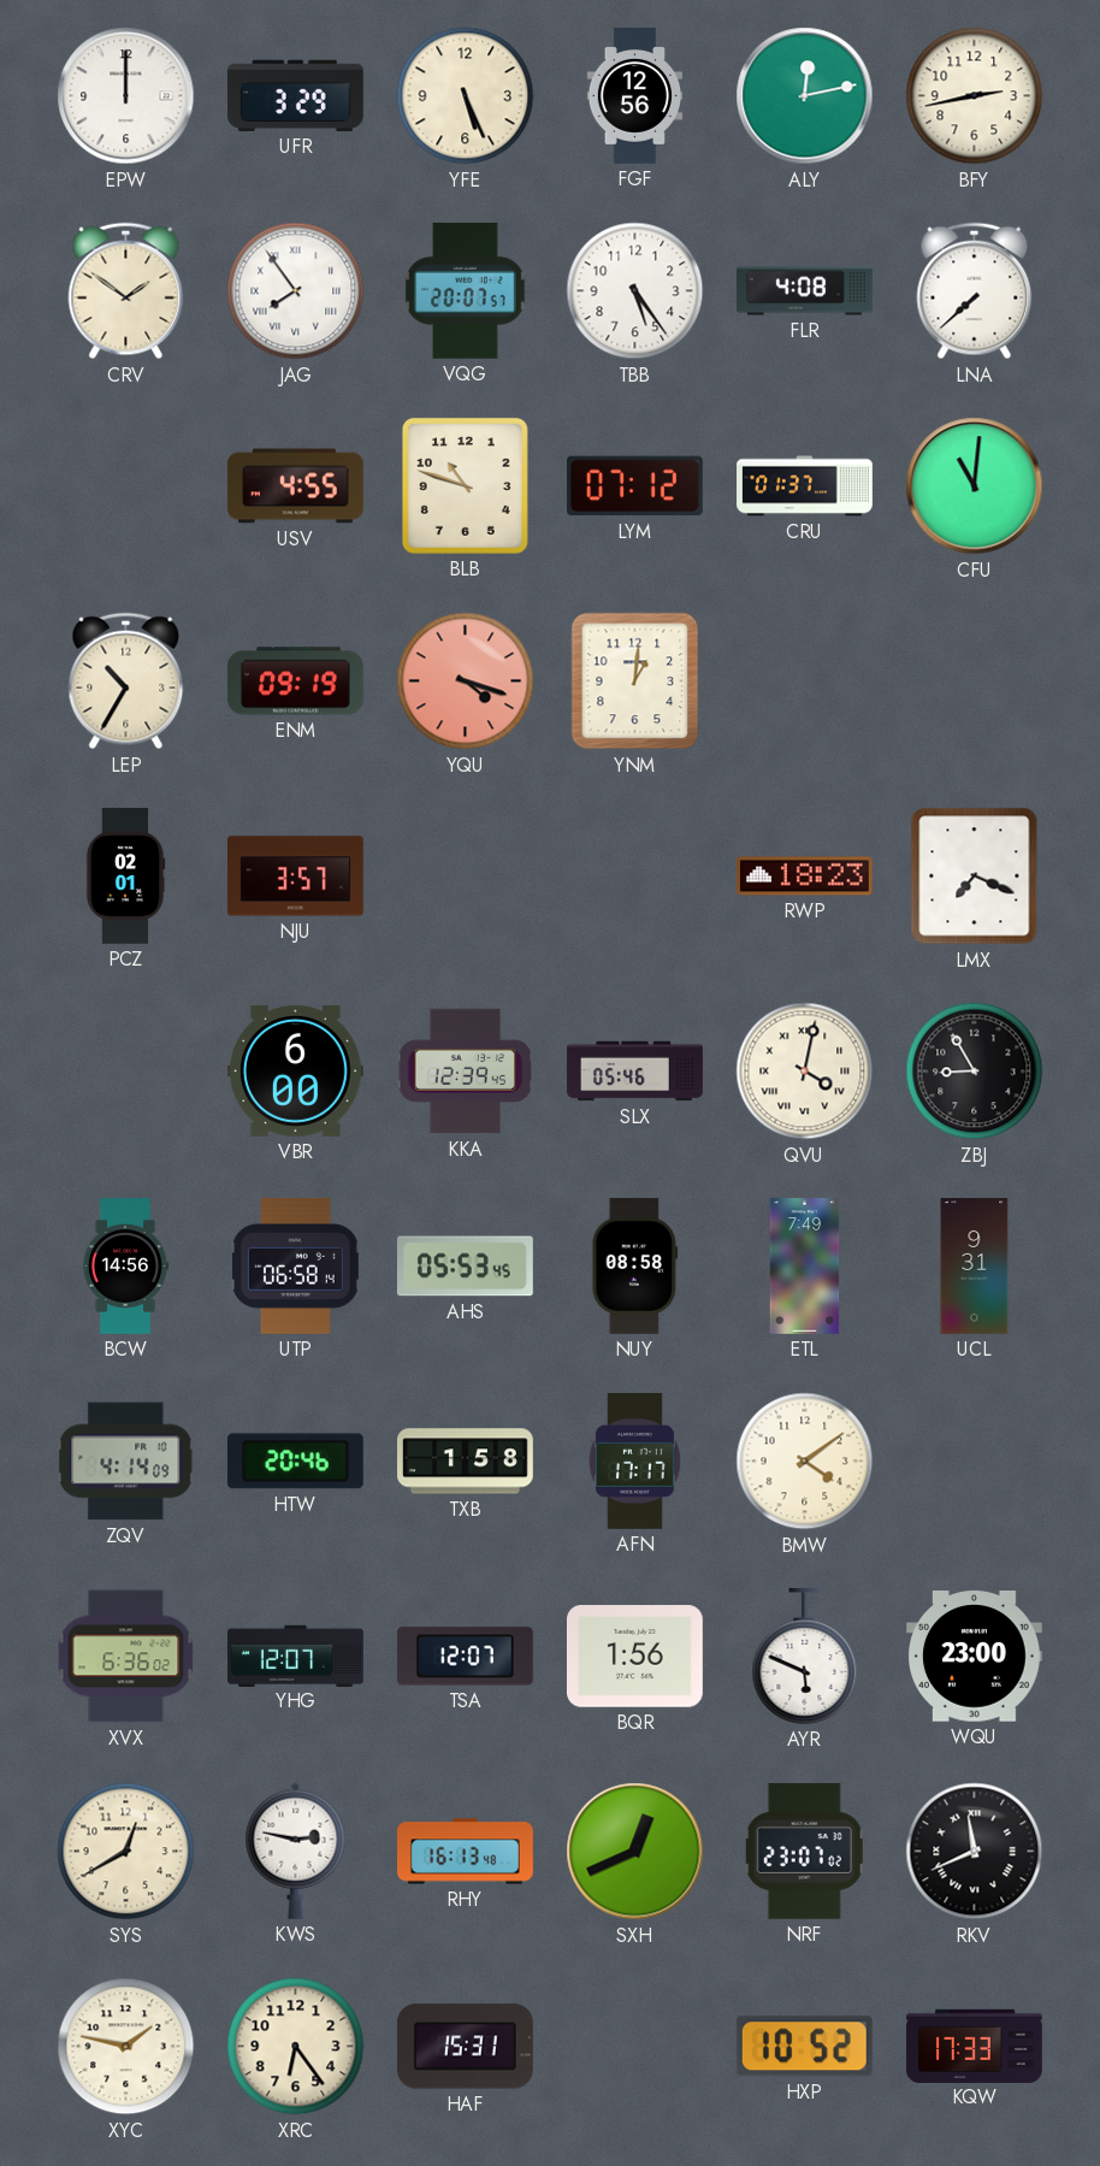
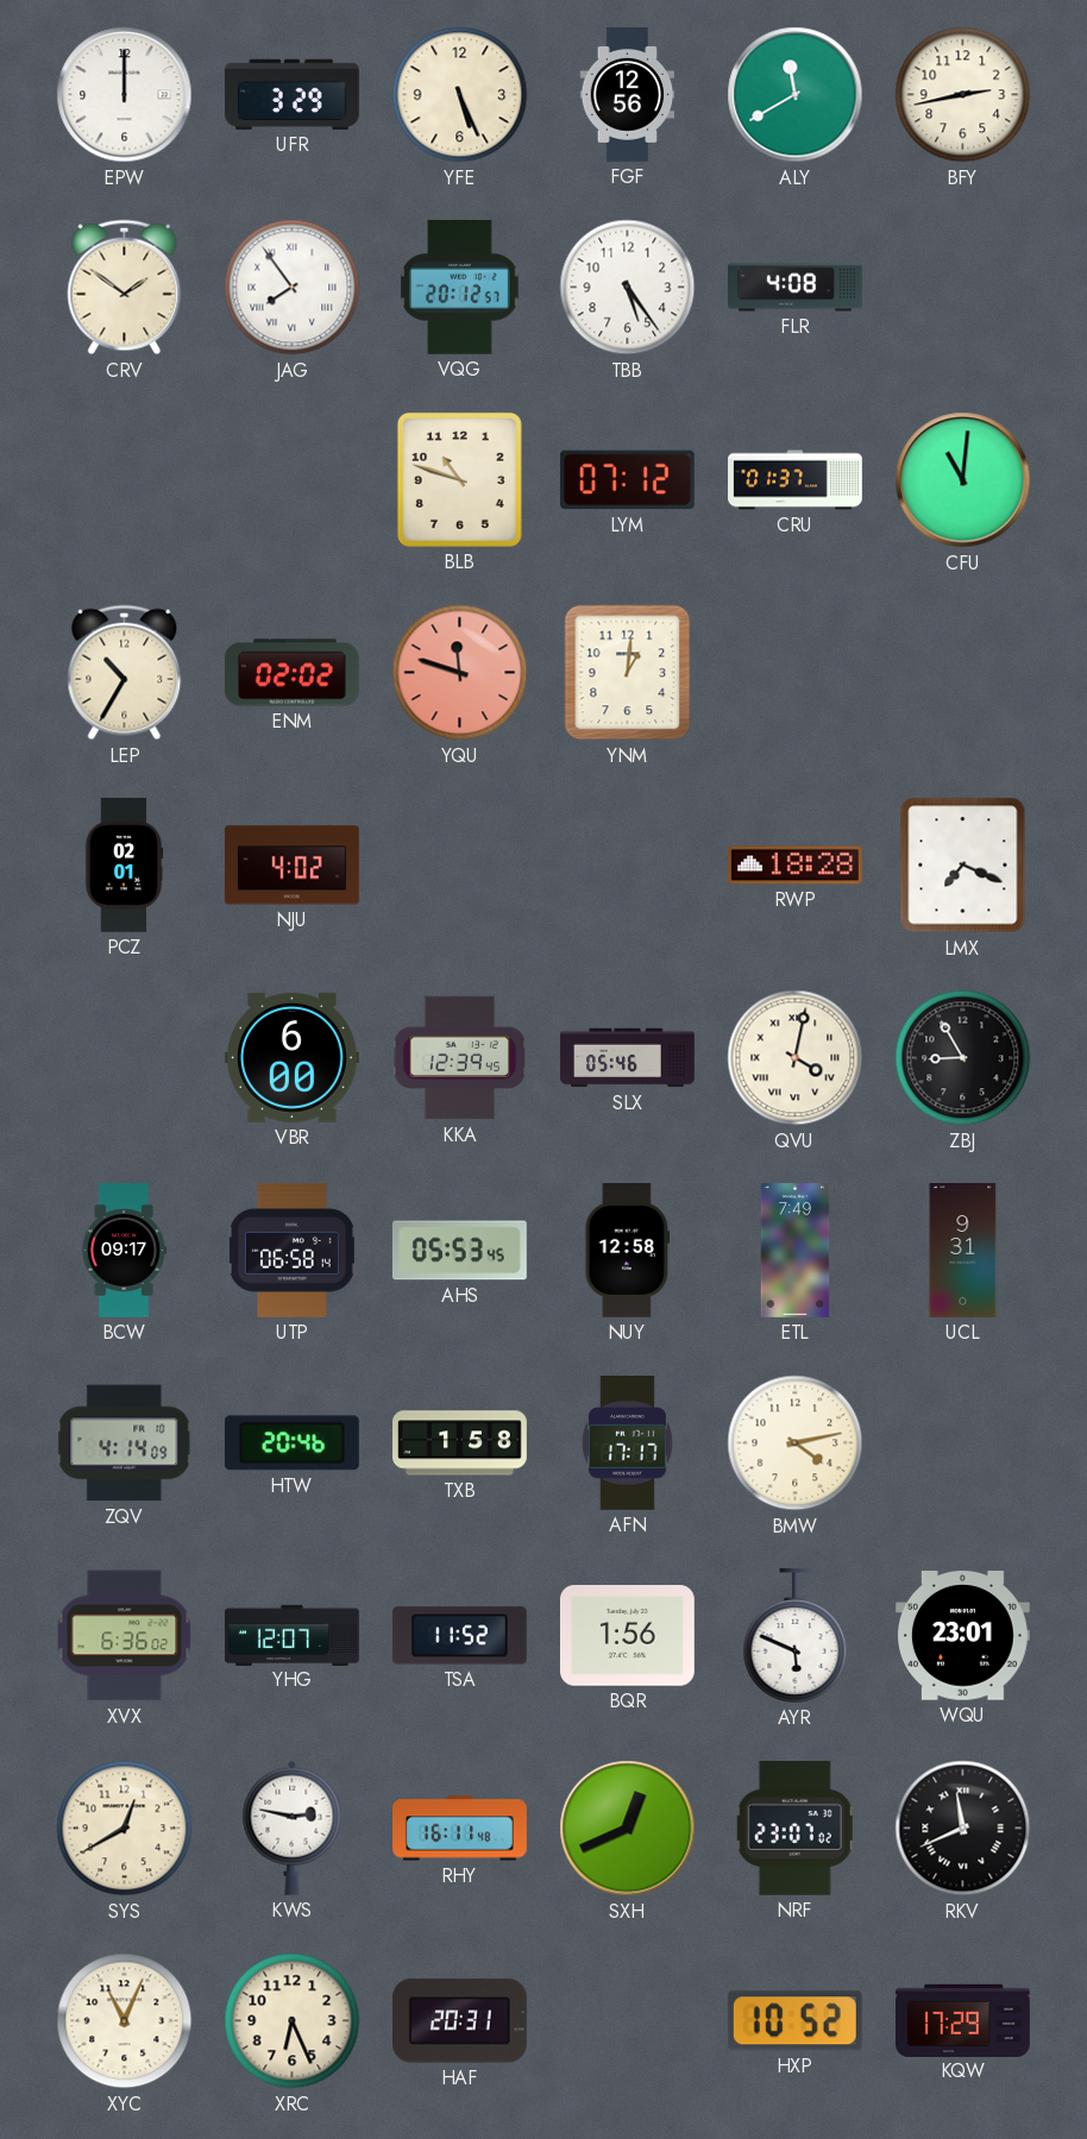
ALY: 12:13 -> 11:40
VQG: 20:07 -> 20:12
LNA: 7:38 -> none
USV: 4:55 -> none
ENM: 09:19 -> 02:02
YQU: 4:18 -> 11:48
NJU: 3:57 -> 4:02
RWP: 18:23 -> 18:28
BCW: 14:56 -> 09:17
NUY: 08:58 -> 12:58
BMW: 4:09 -> 4:13
TSA: 12:07 -> 11:52
WQU: 23:00 -> 23:01
RHY: 16:13 -> 16:11
XYC: 1:47 -> 11:04
XRC: 6:24 -> 6:26
HAF: 15:31 -> 20:31
KQW: 17:33 -> 17:29
